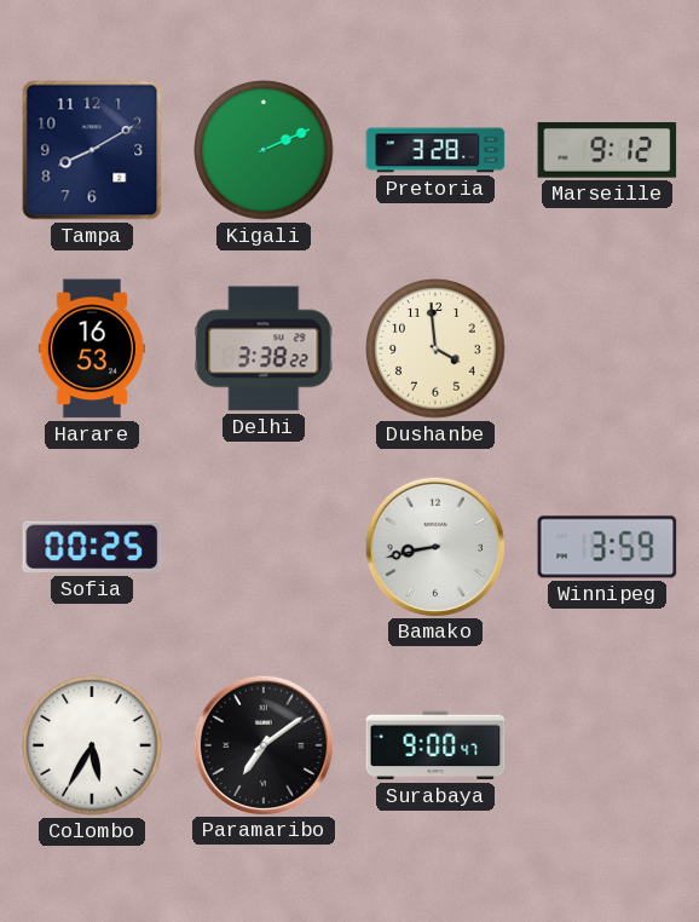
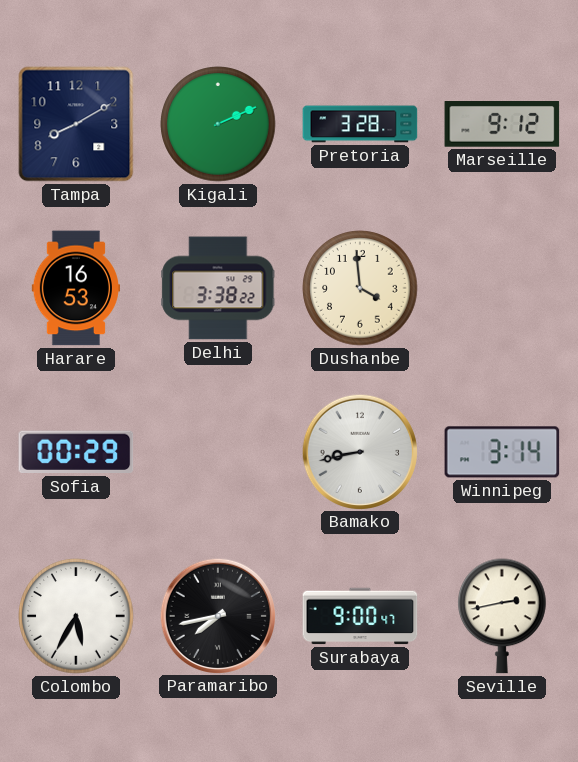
Sofia: 00:25 -> 00:29
Winnipeg: 3:59 -> 3:14
Paramaribo: 7:09 -> 7:43
Seville: none -> 2:43
